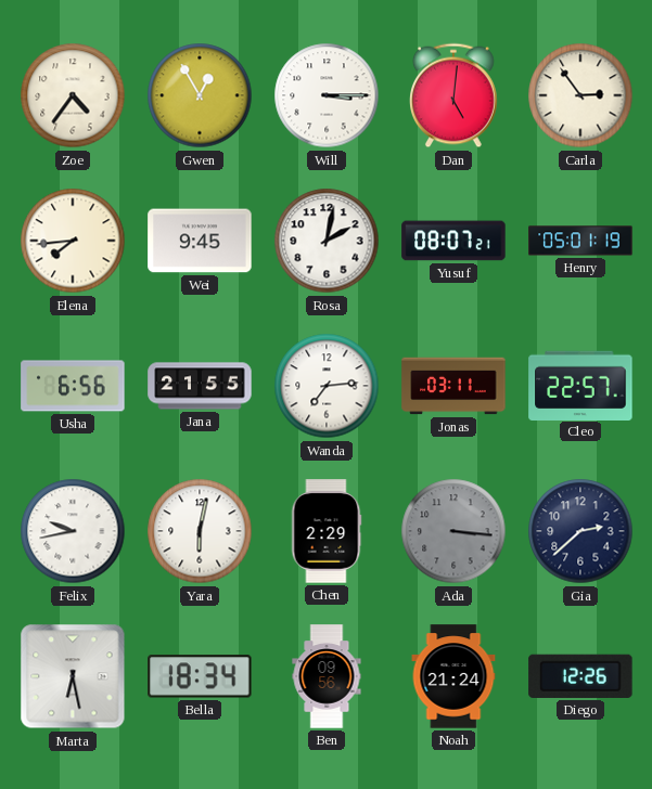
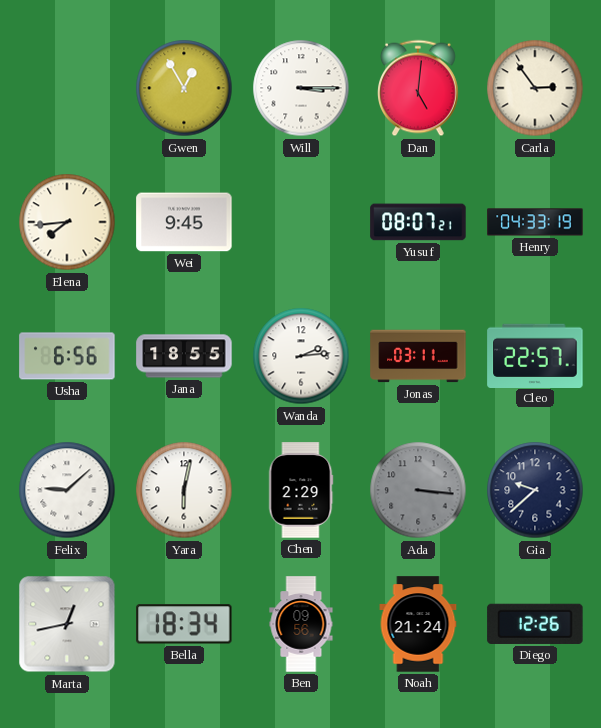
Zoe: 4:36 -> none
Rosa: 2:02 -> none
Henry: 05:01 -> 04:33
Jana: 21:55 -> 18:55
Wanda: 7:14 -> 2:14
Felix: 9:43 -> 9:08
Gia: 2:38 -> 9:38
Marta: 6:28 -> 12:43
